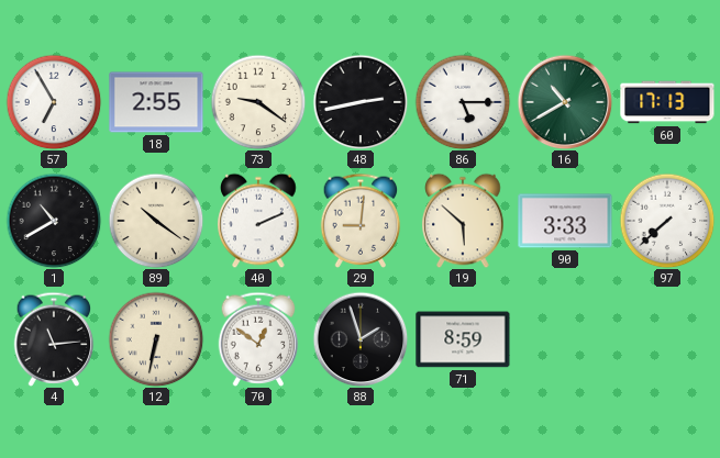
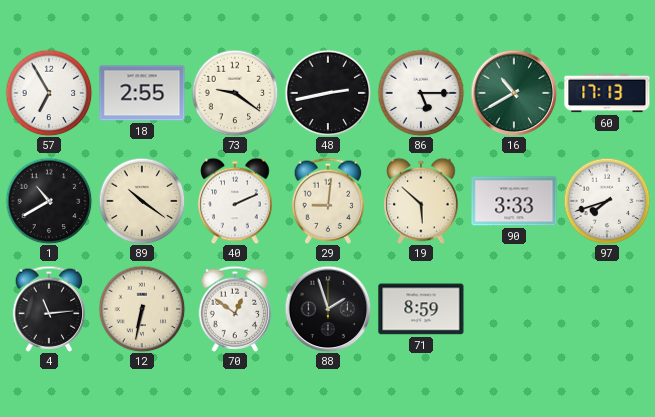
97: 7:38 -> 7:42
